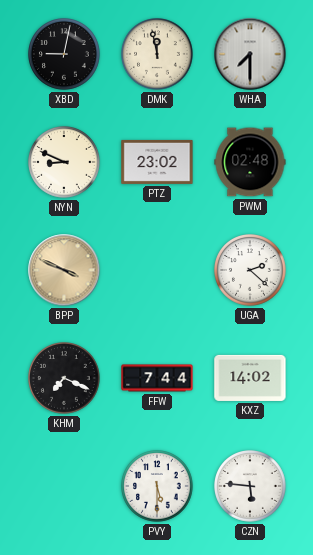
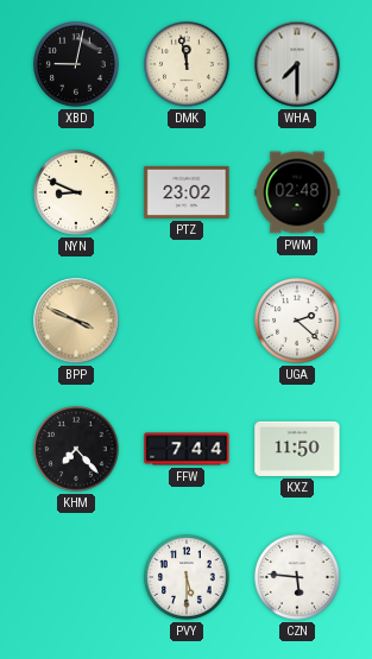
KHM: 7:19 -> 7:23
KXZ: 14:02 -> 11:50
